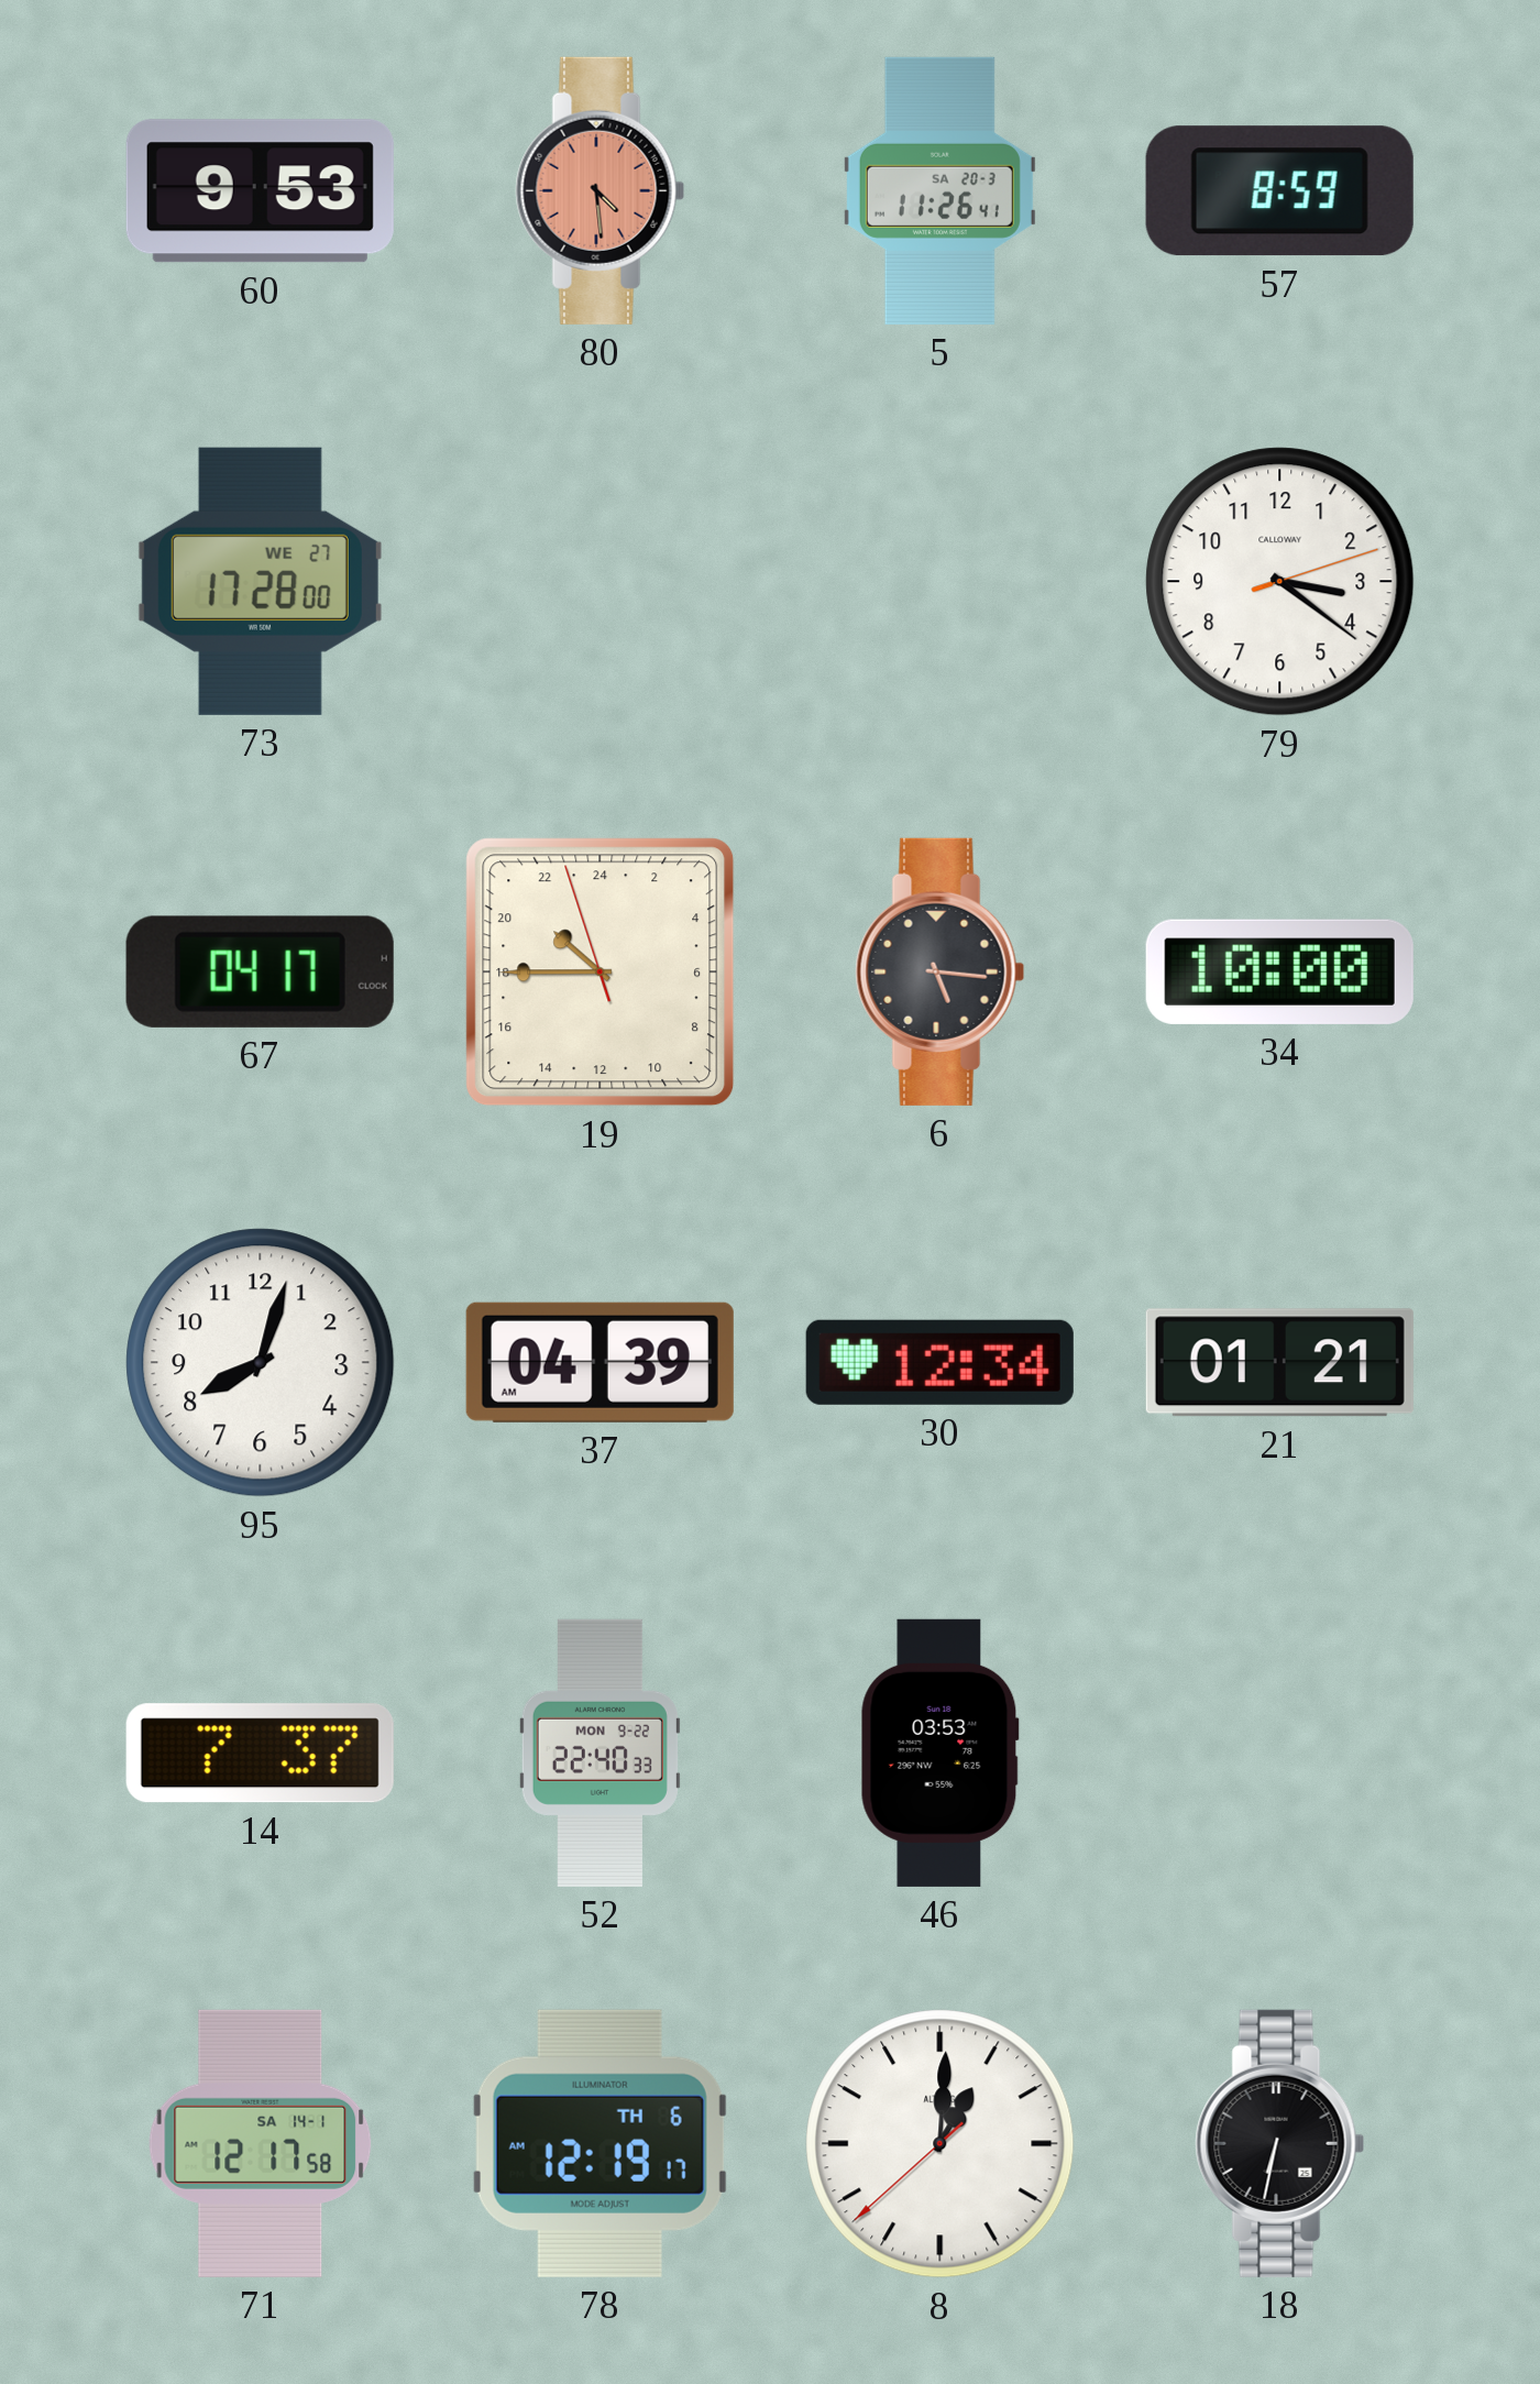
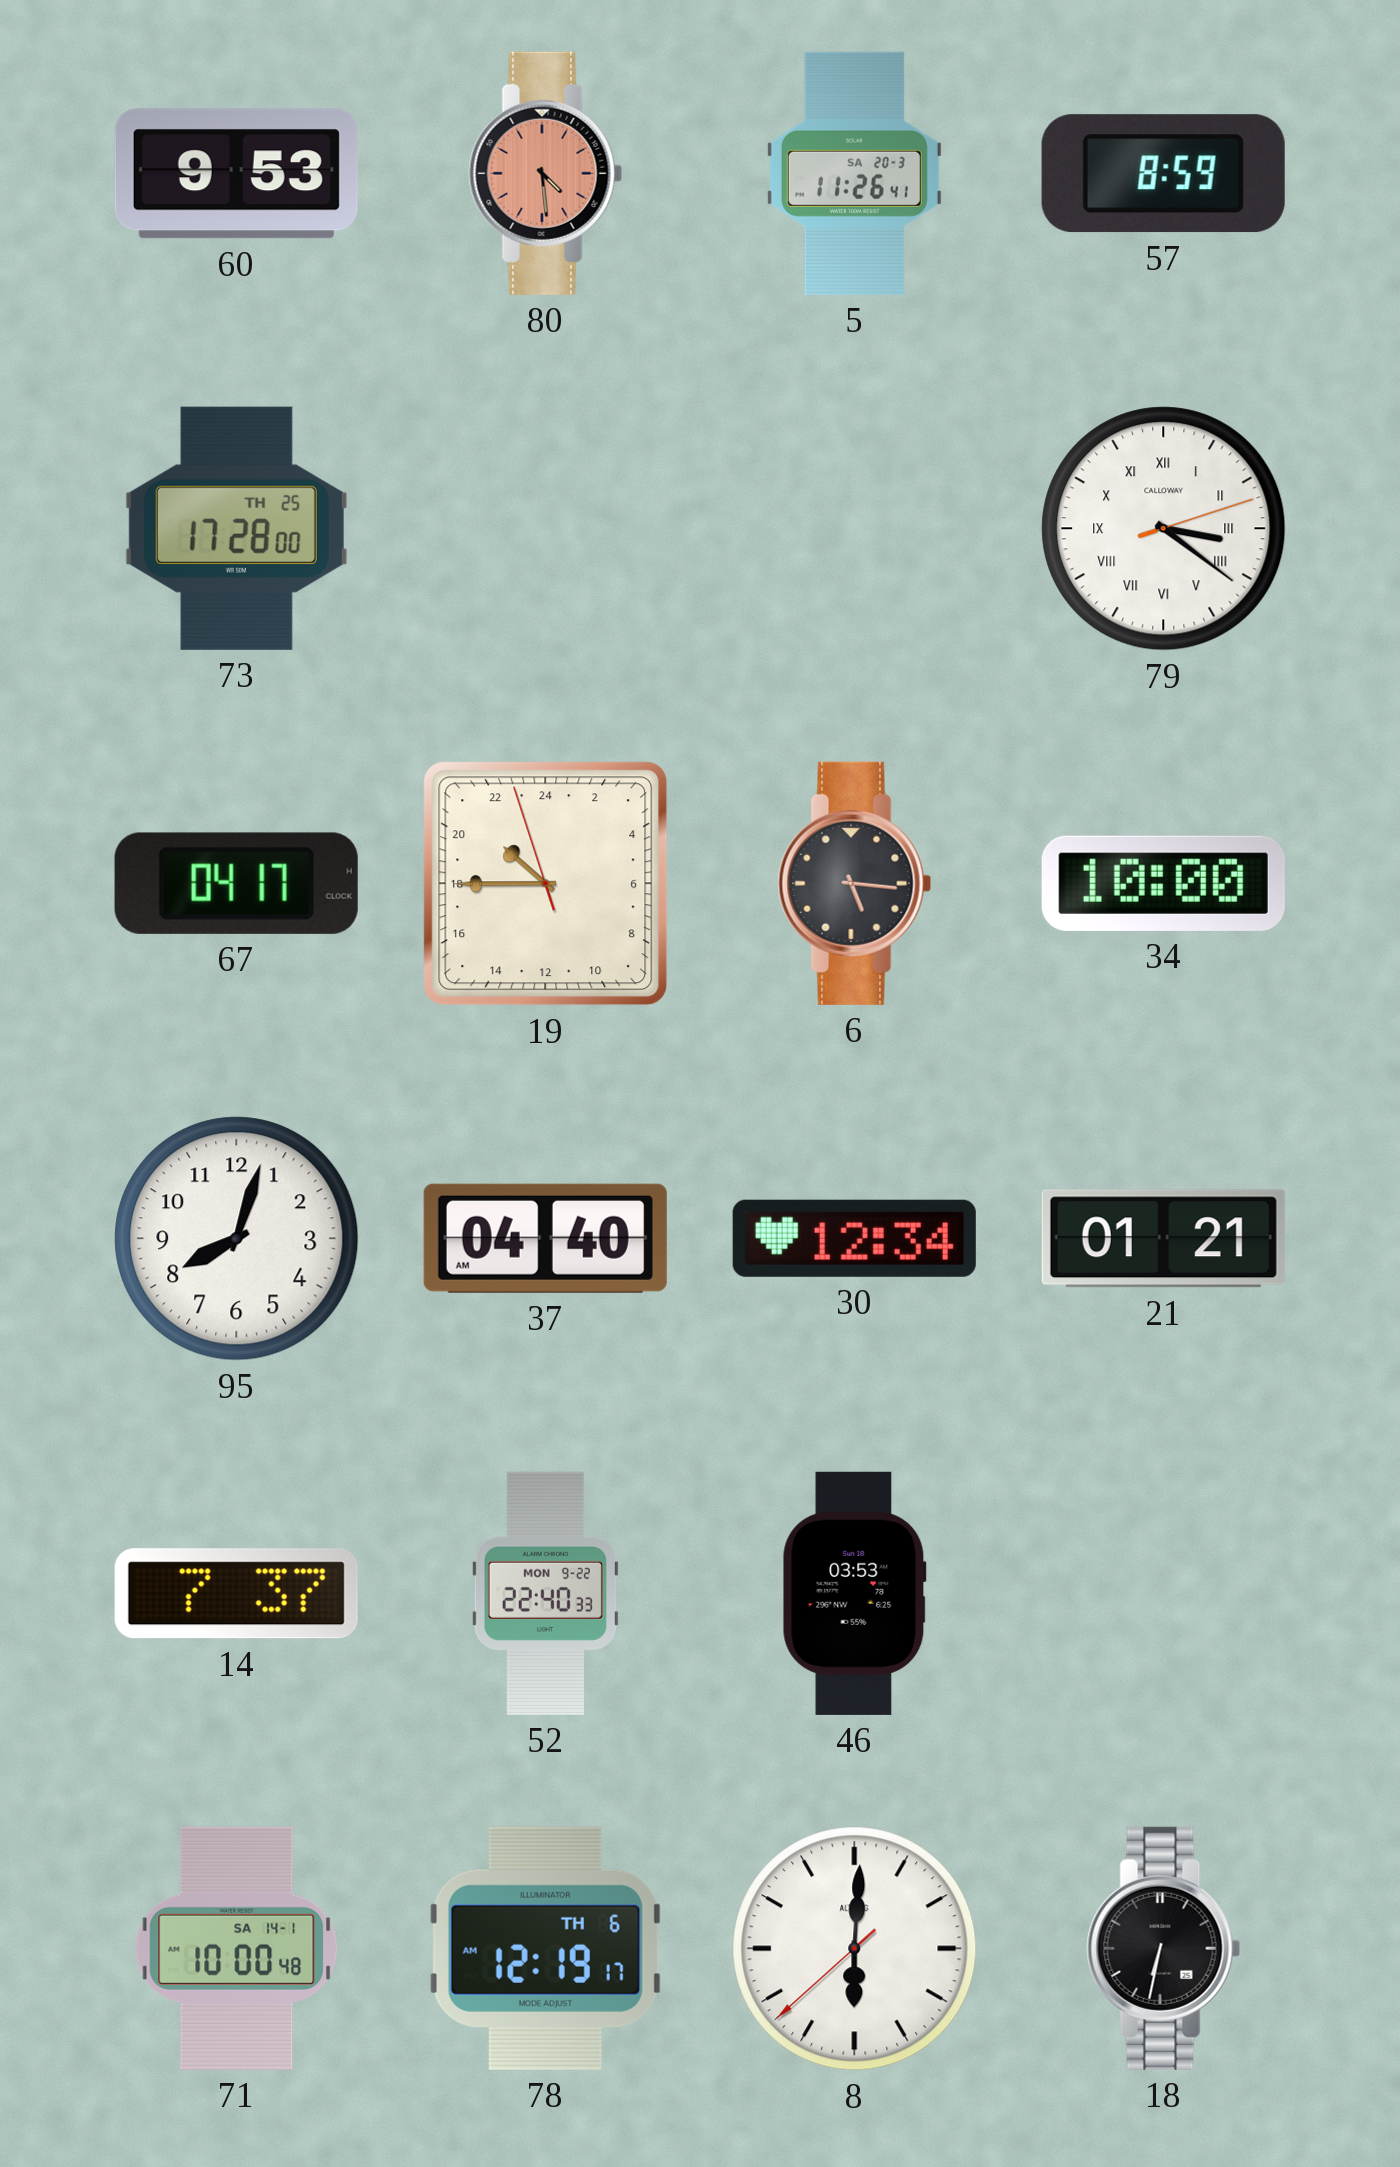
73 date: WE 27 -> TH 25
79 numerals: Arabic -> Roman
37: 04:39 -> 04:40
71: 12:17 -> 10:00
8: 1:00 -> 6:00
